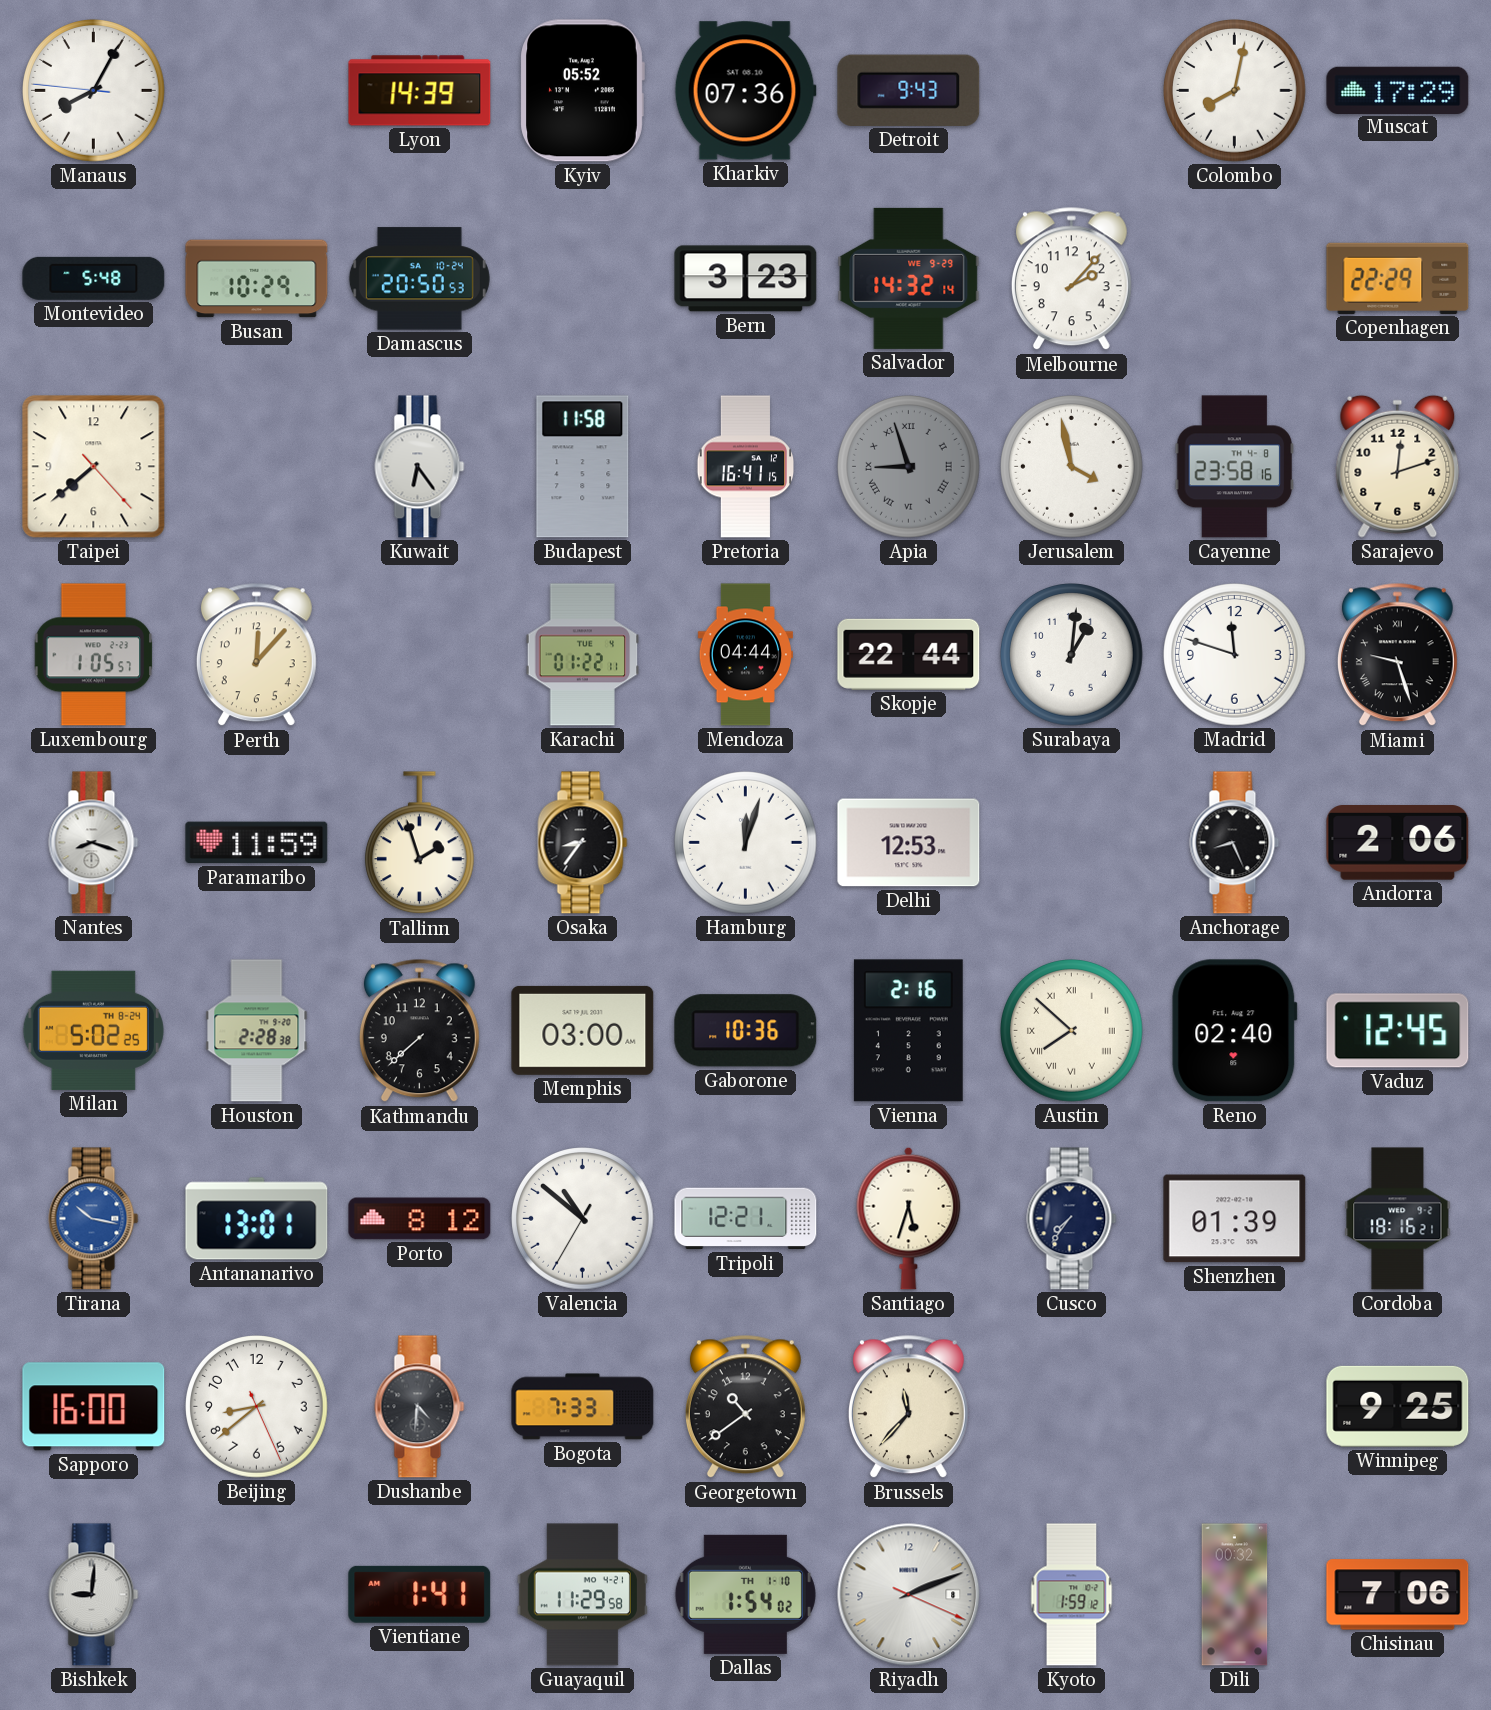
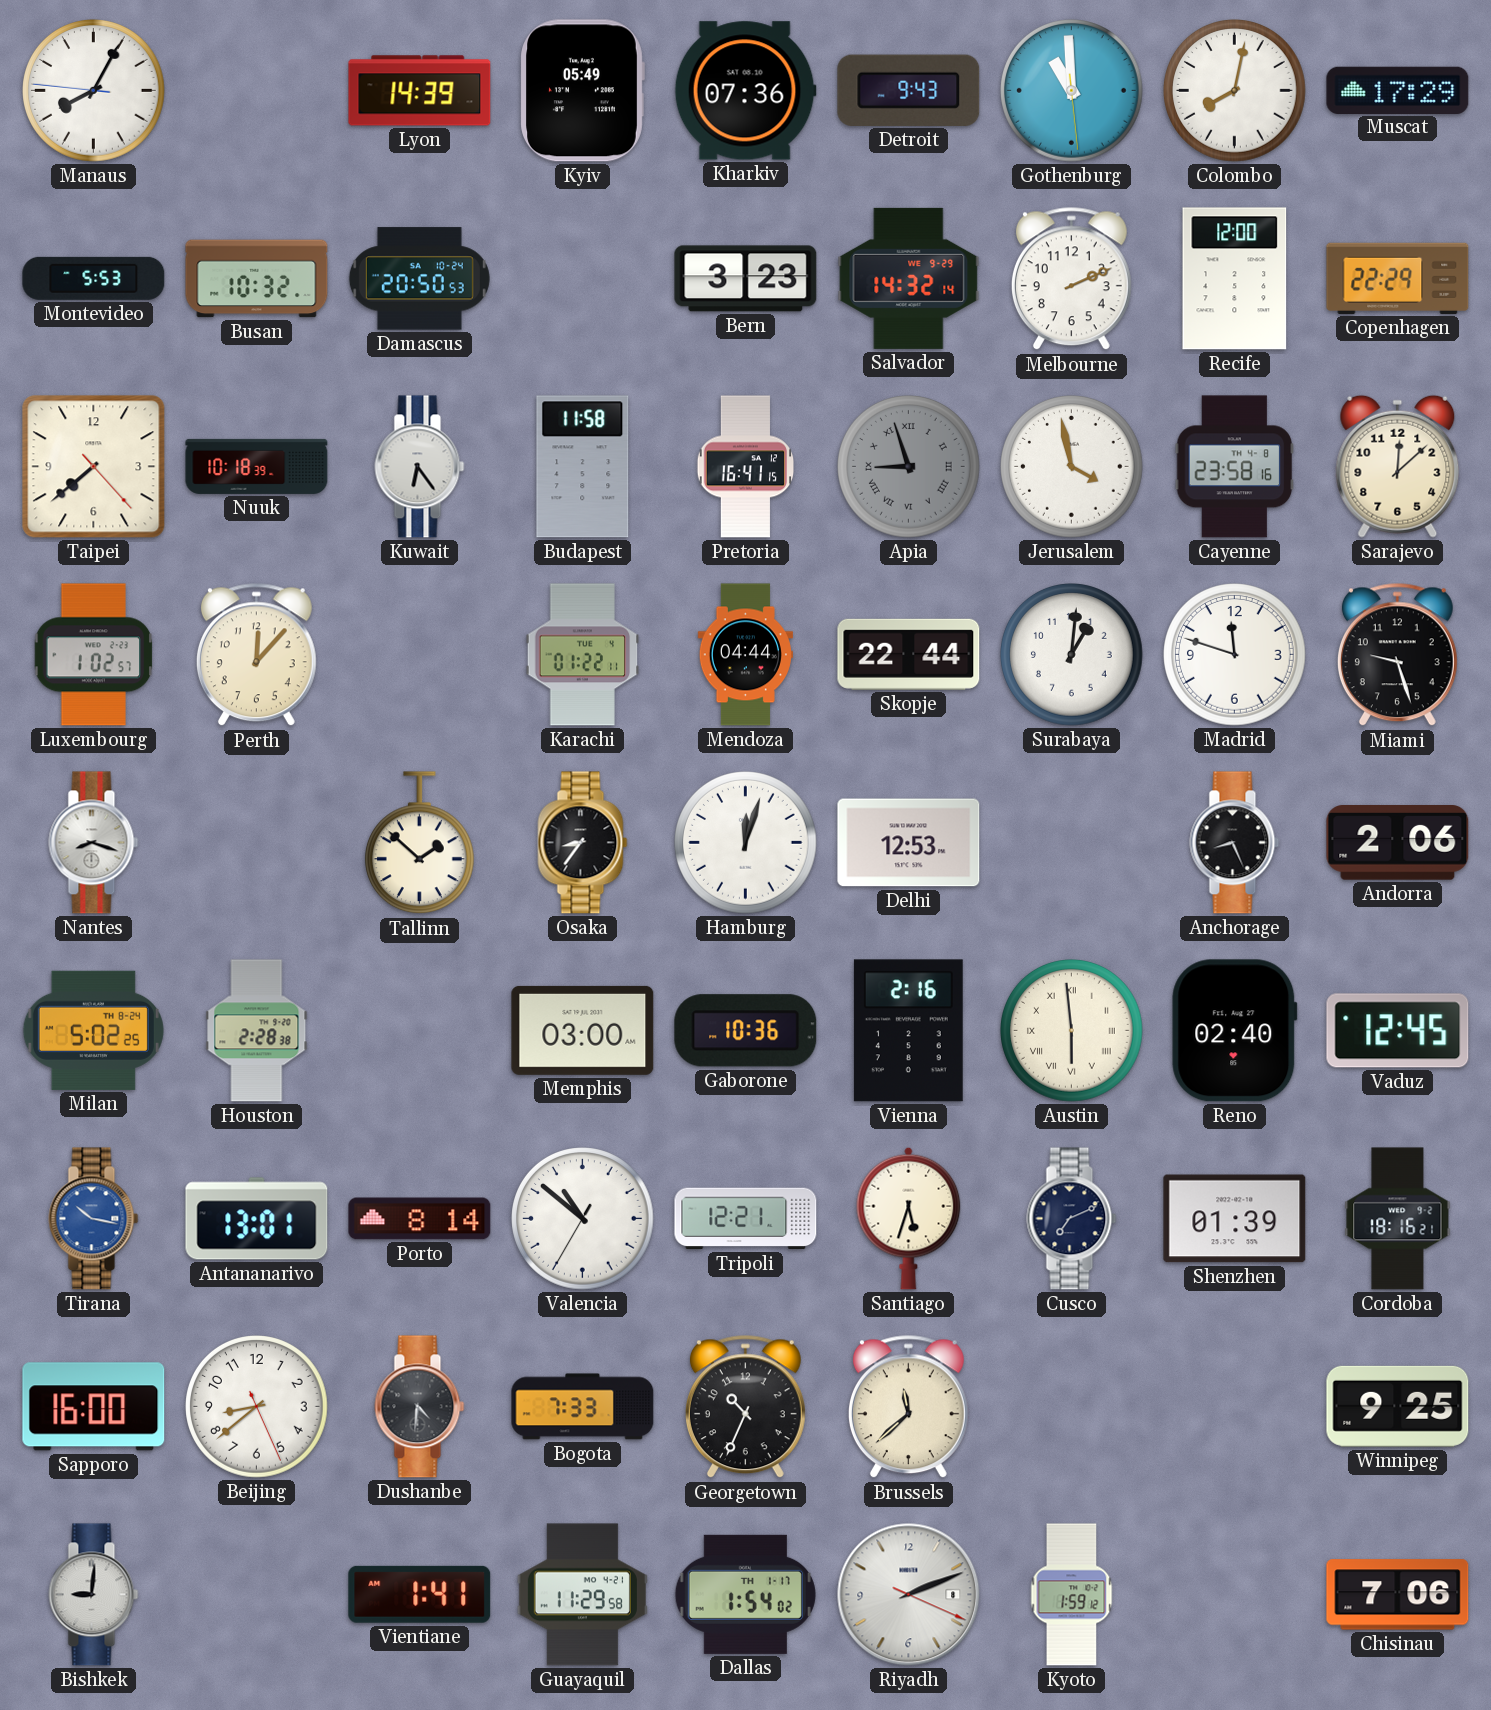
Kyiv: 05:52 -> 05:49
Gothenburg: none -> 10:59
Montevideo: 5:48 -> 5:53
Busan: 10:29 -> 10:32
Melbourne: 2:07 -> 2:11
Recife: none -> 12:00
Nuuk: none -> 10:18
Sarajevo: 12:12 -> 12:08
Luxembourg: 1:05 -> 1:02
Miami numerals: Roman -> Arabic
Paramaribo: 11:59 -> none
Tallinn: 1:57 -> 1:52
Kathmandu: 7:38 -> none
Austin: 7:52 -> 5:59
Porto: 8:12 -> 8:14
Cusco: 7:36 -> 7:11
Georgetown: 10:39 -> 10:34
Brussels: 11:37 -> 11:38
Dallas date: TH 1-10 -> TH 1-17
Dili: 00:32 -> none
